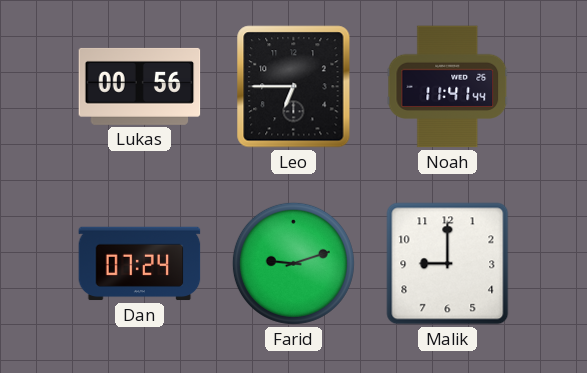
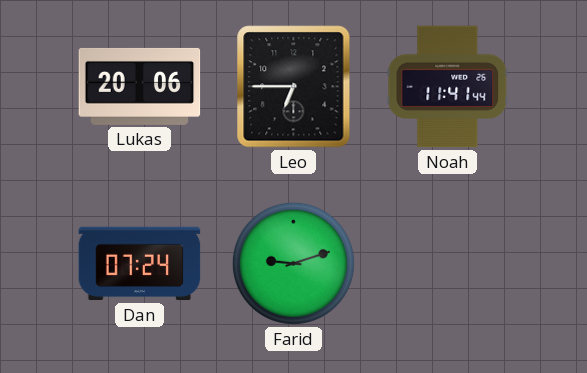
Lukas: 00:56 -> 20:06
Malik: 9:00 -> none
